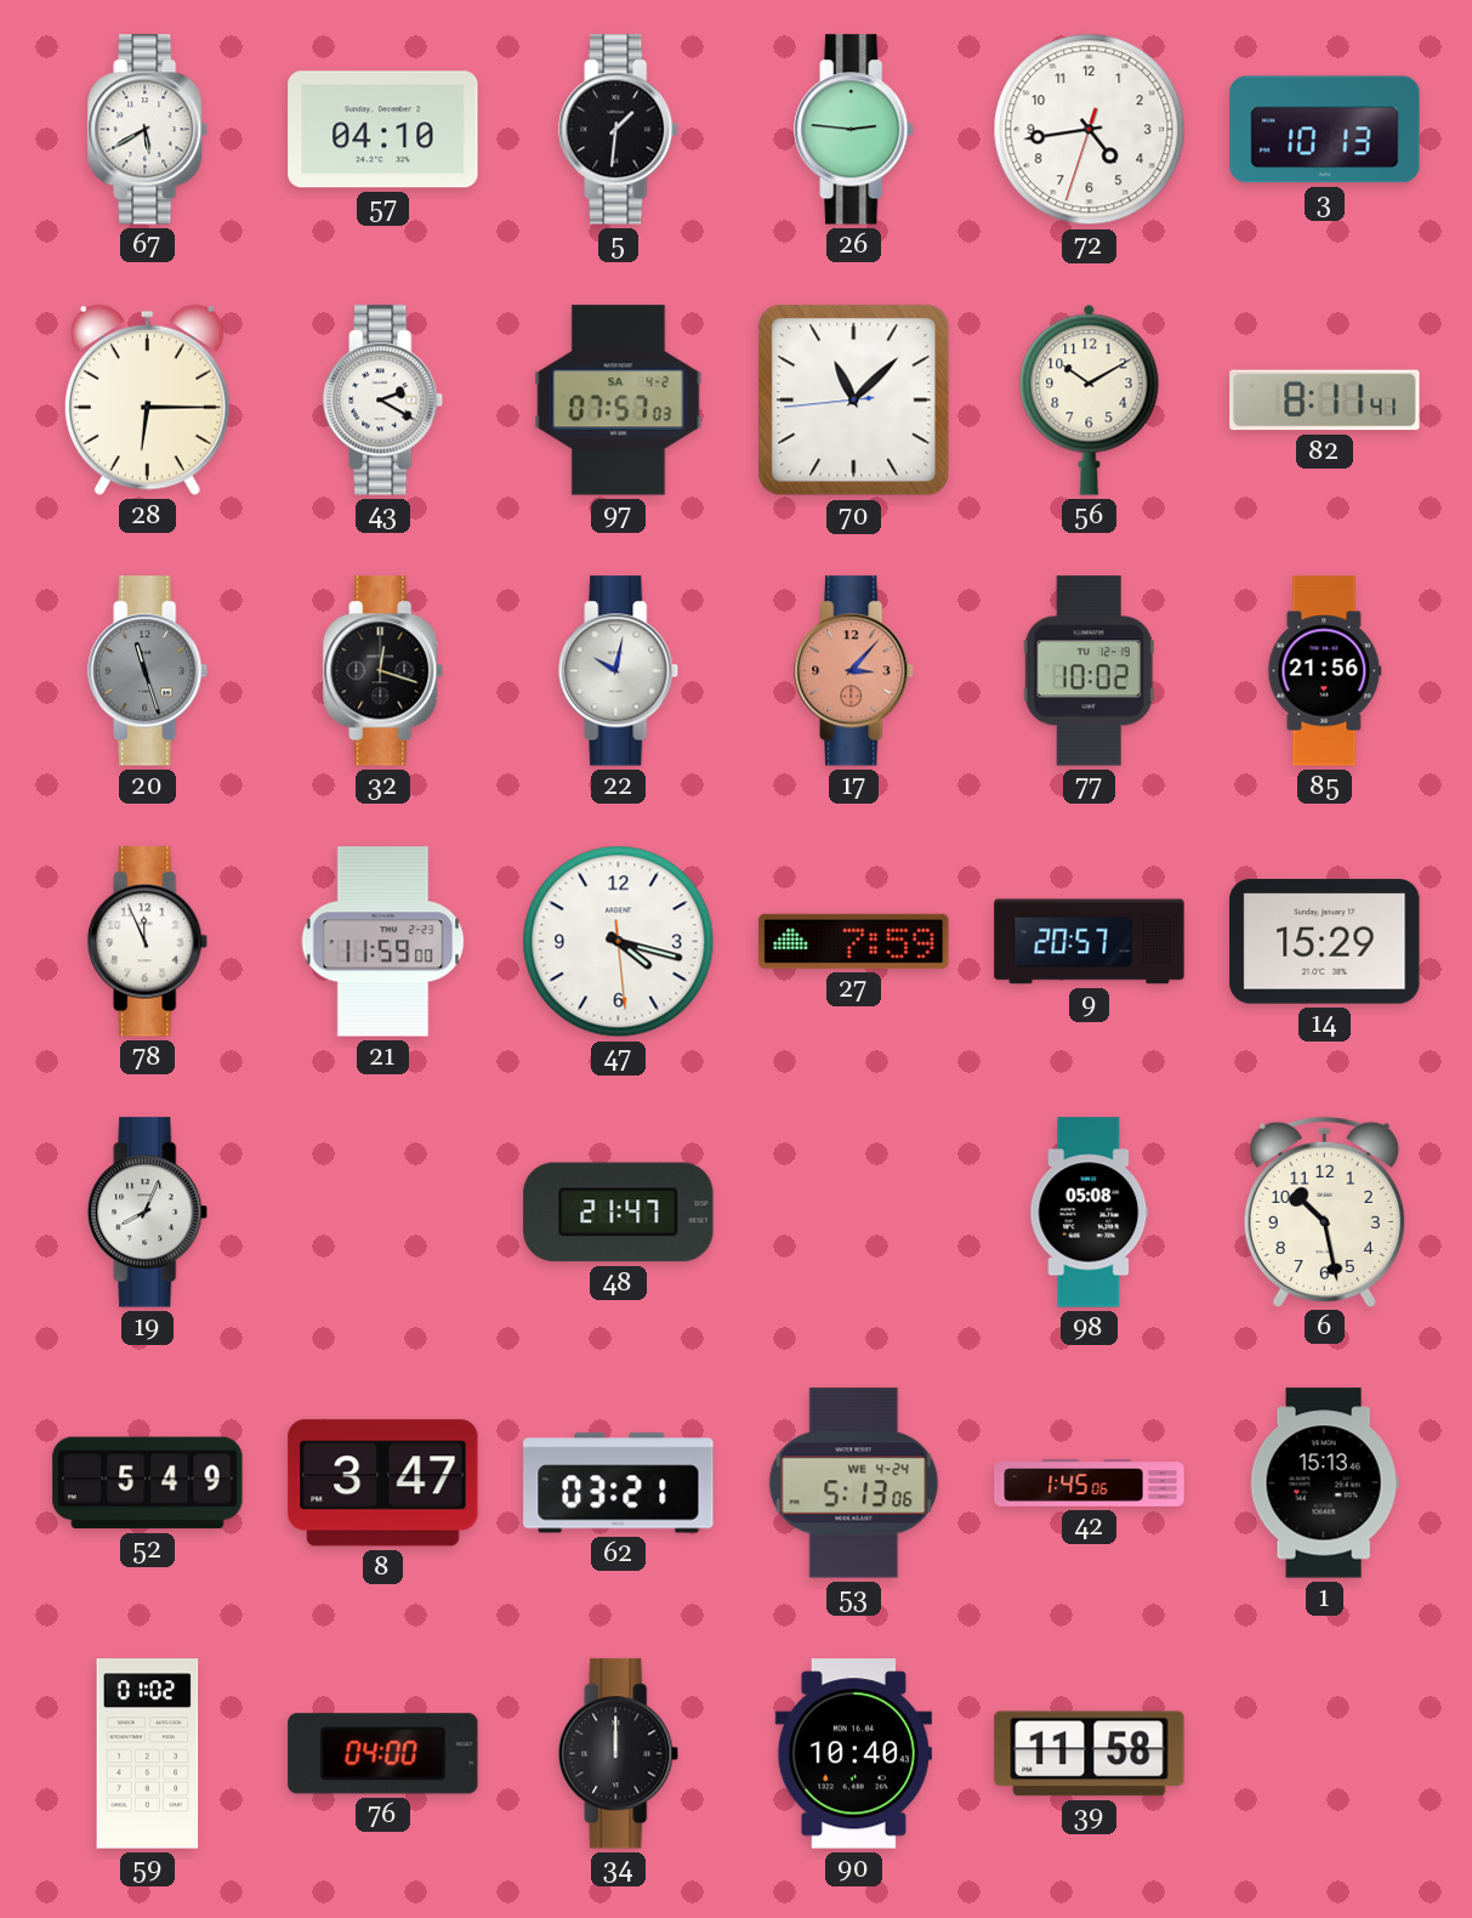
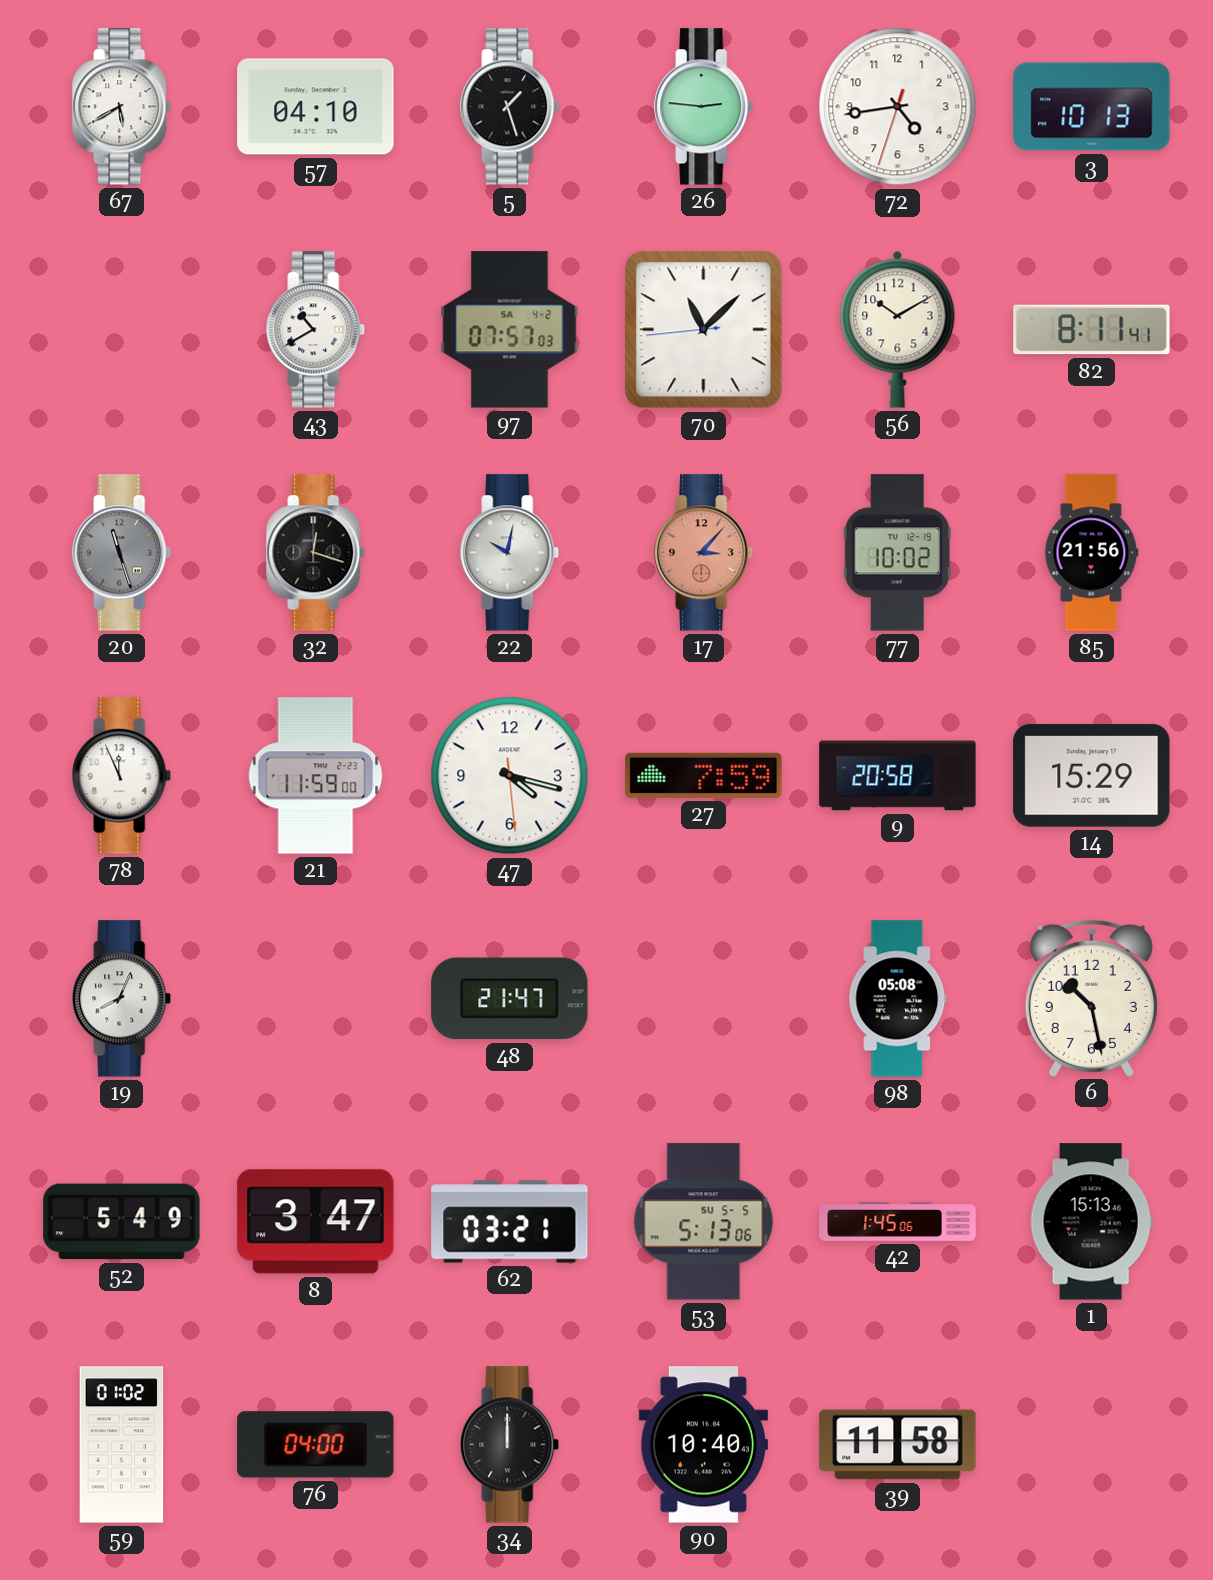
5: 1:31 -> 1:27
28: 6:15 -> none
43: 2:20 -> 10:40
9: 20:57 -> 20:58
53 date: WE 4-24 -> SU 5-5
